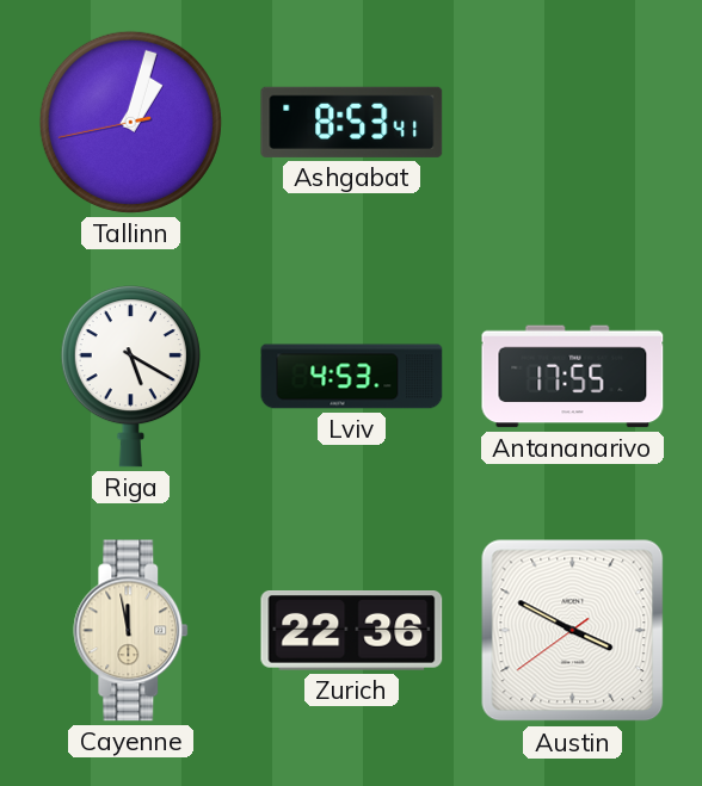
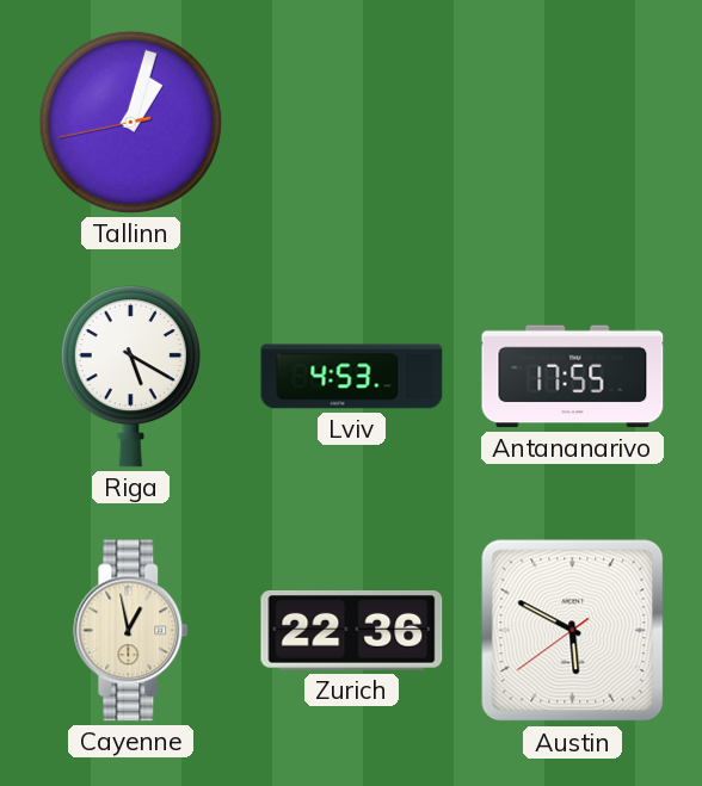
Ashgabat: 8:53 -> none
Cayenne: 11:58 -> 12:58
Austin: 3:49 -> 5:49
